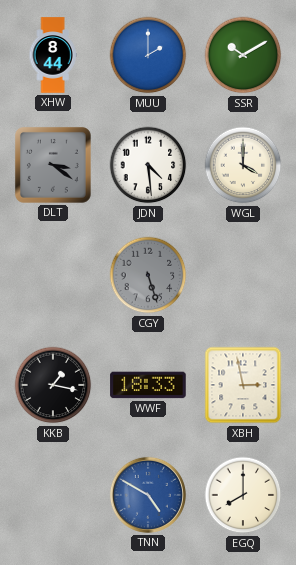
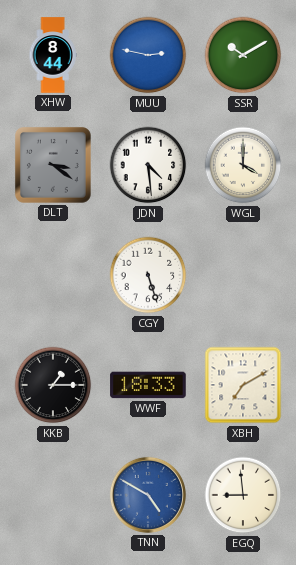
MUU: 2:00 -> 2:47
CGY dial: grey -> white
KKB: 1:17 -> 1:15
XBH: 2:58 -> 7:10
EGQ: 8:00 -> 8:59
